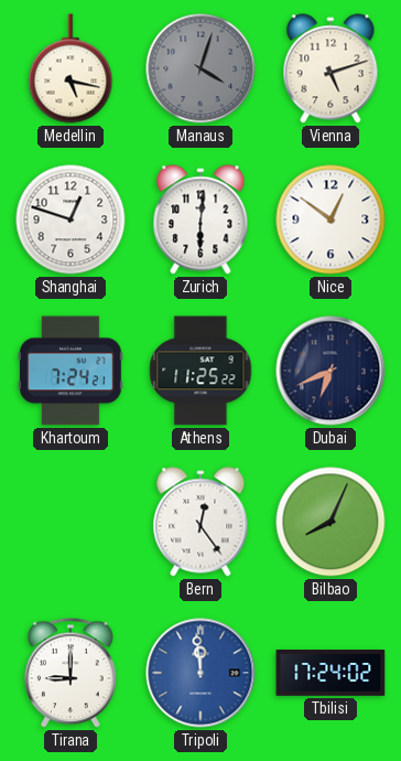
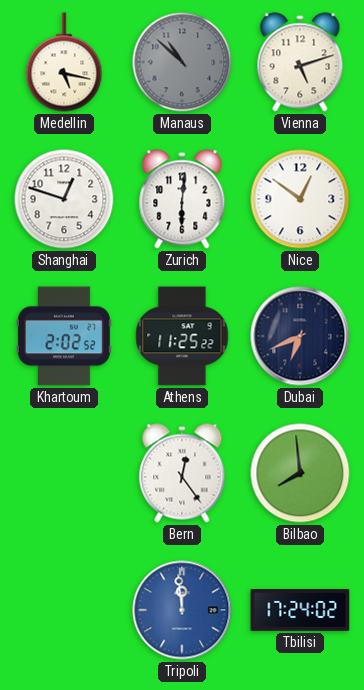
Manaus: 4:03 -> 10:52
Khartoum: 7:24 -> 2:02
Bilbao: 8:04 -> 7:59
Tirana: 9:00 -> none
